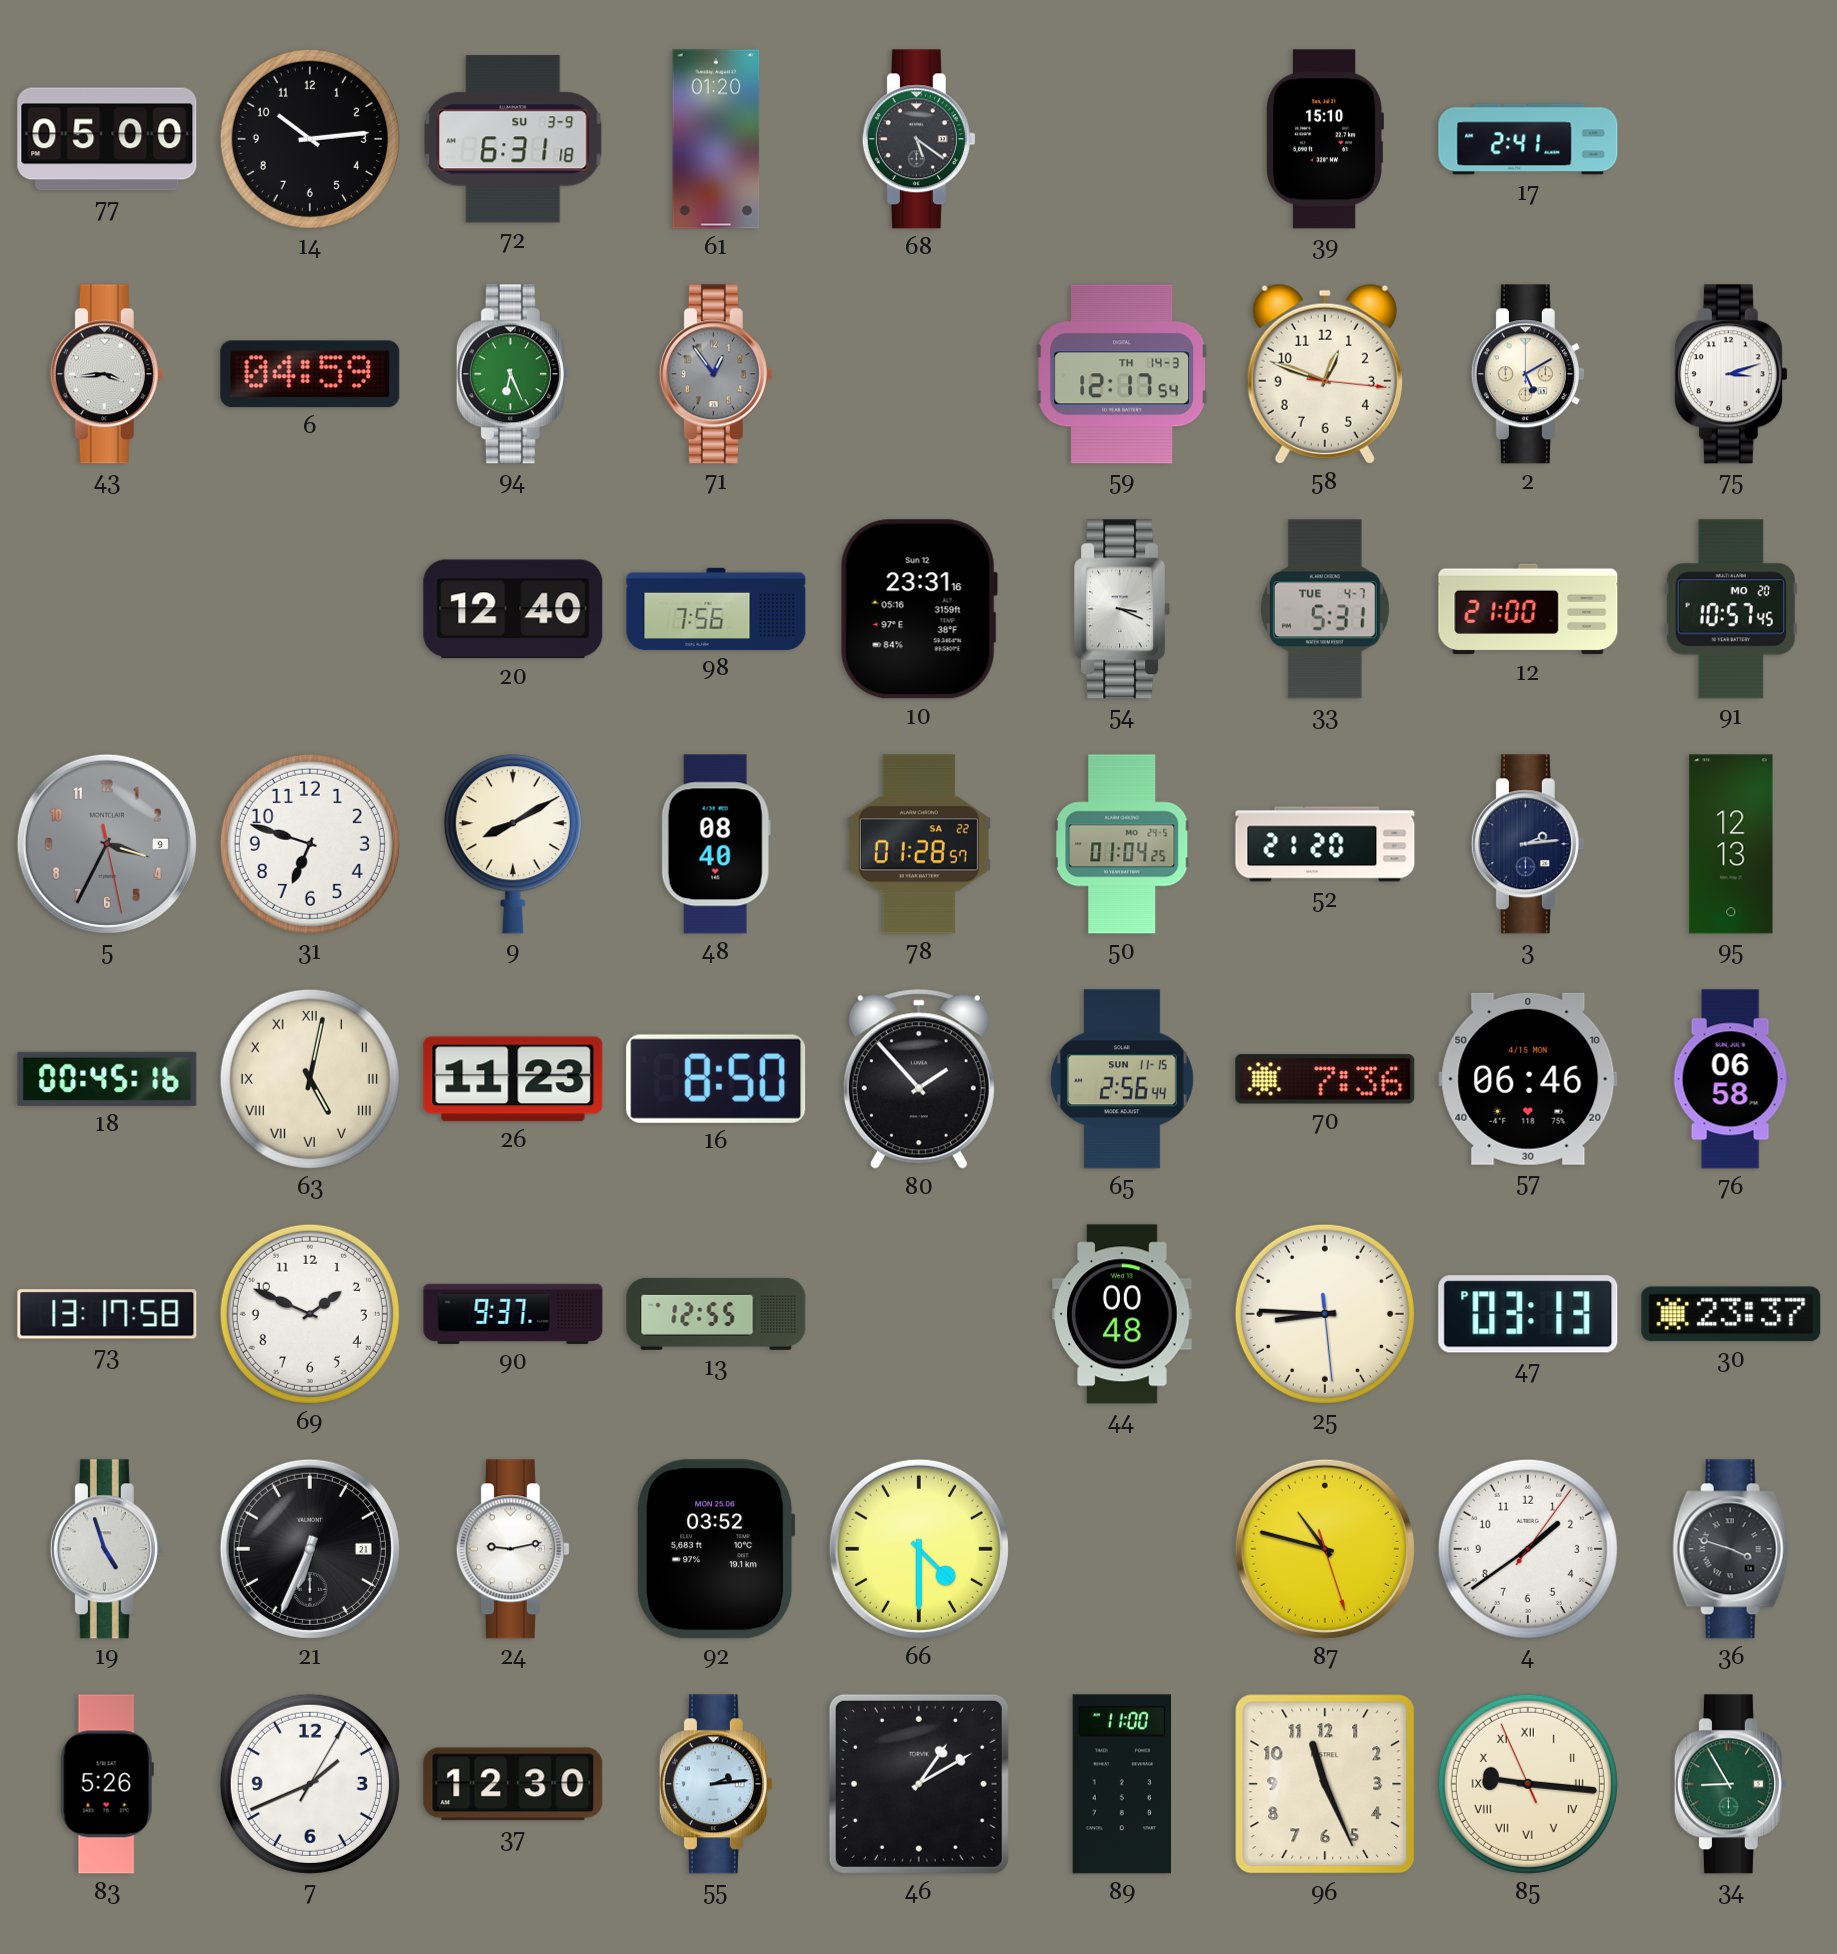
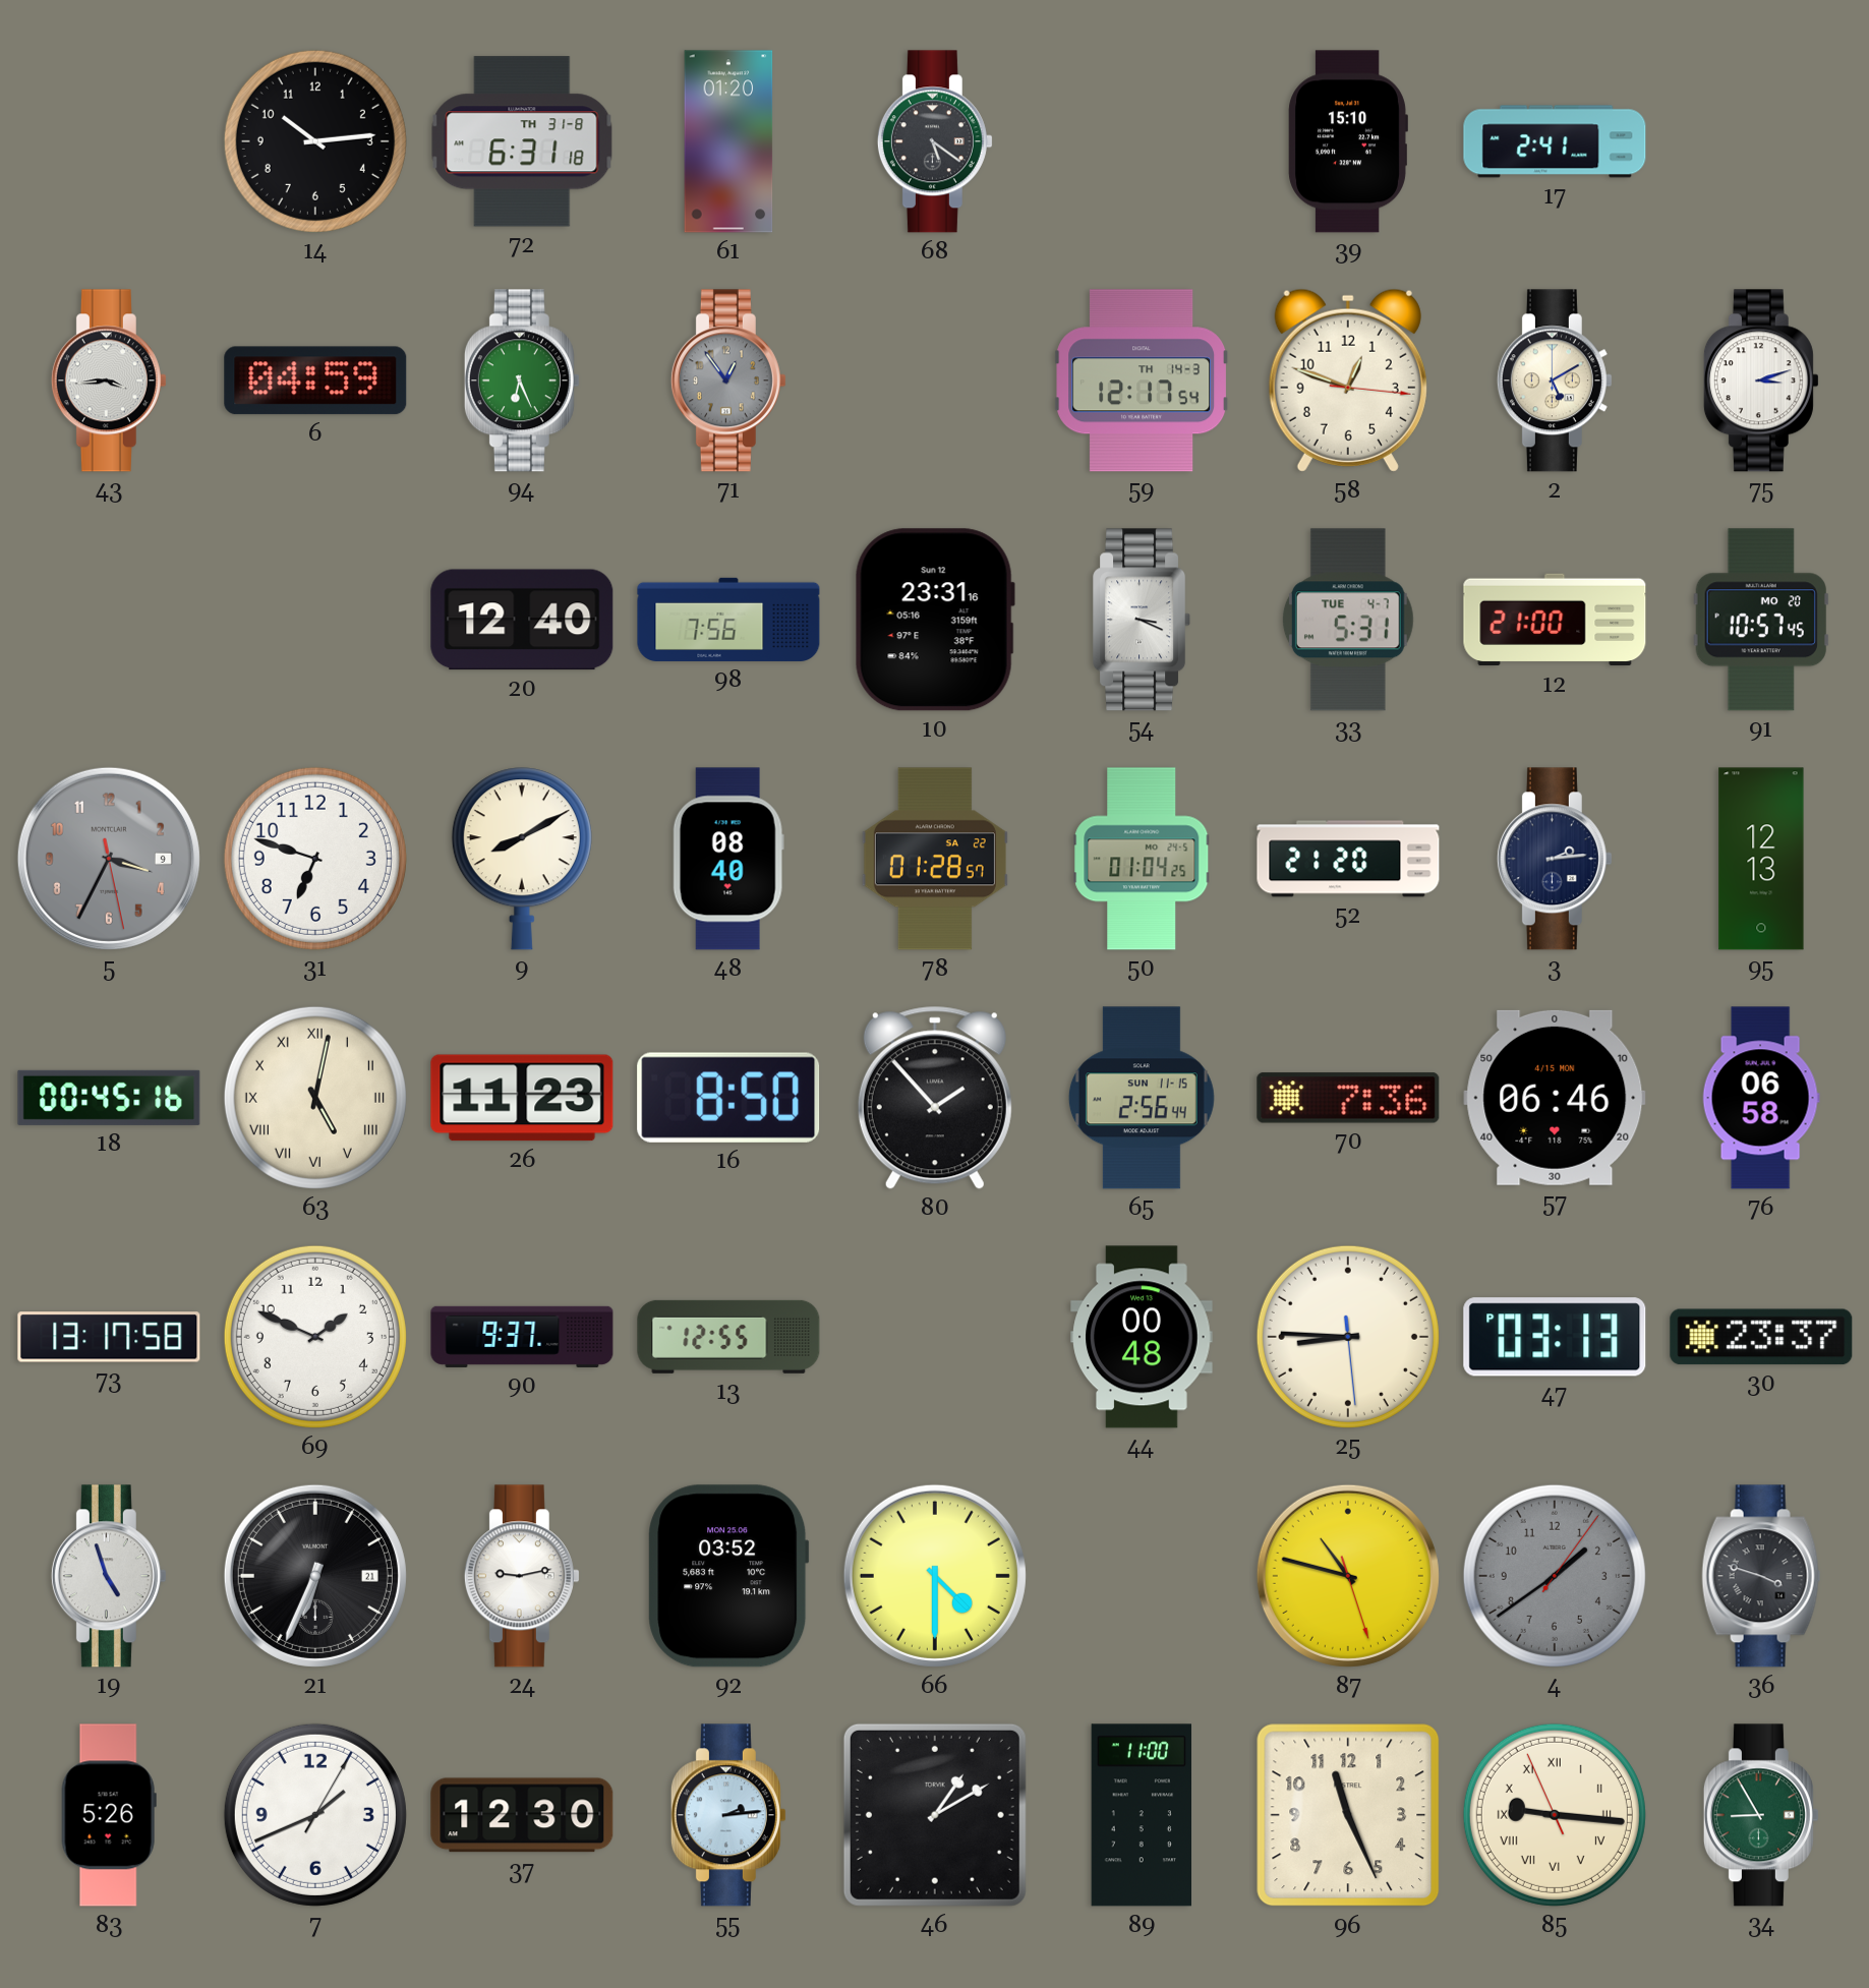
77: 05:00 -> none
72 date: SU 3-9 -> TH 31-8
4 dial: white -> grey
